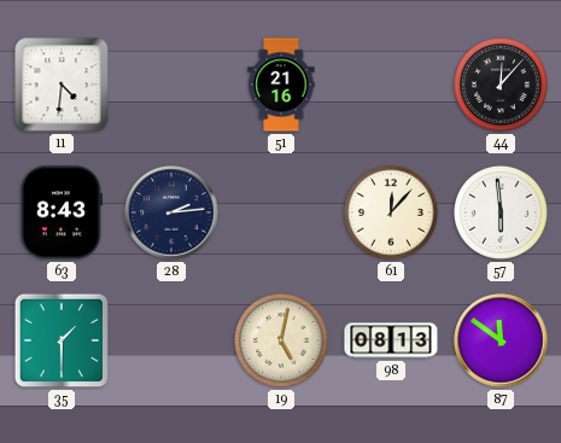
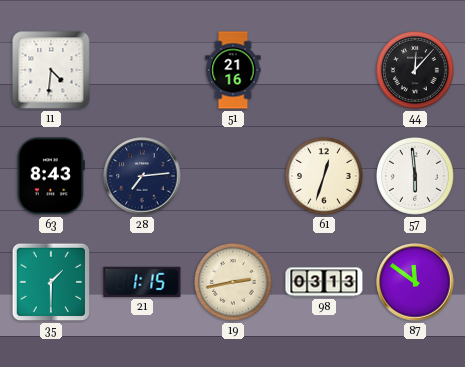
28: 2:14 -> 7:14
61: 12:07 -> 12:33
21: none -> 1:15
19: 5:02 -> 2:43
98: 08:13 -> 03:13
